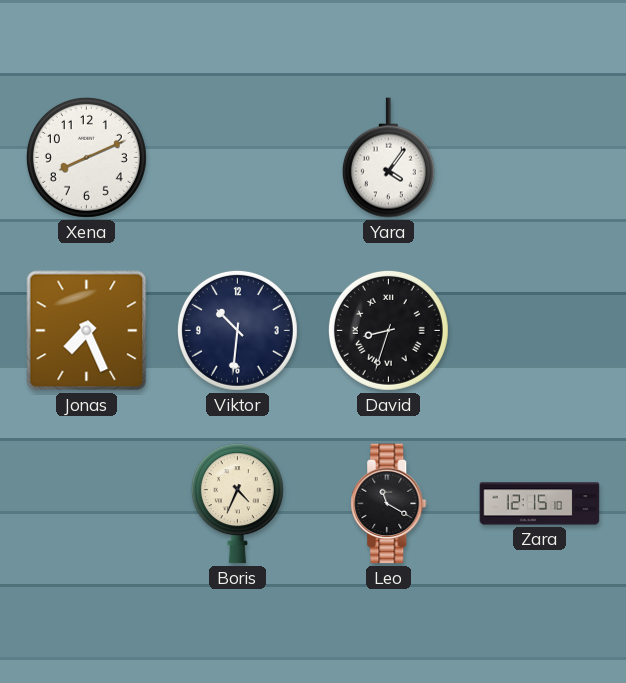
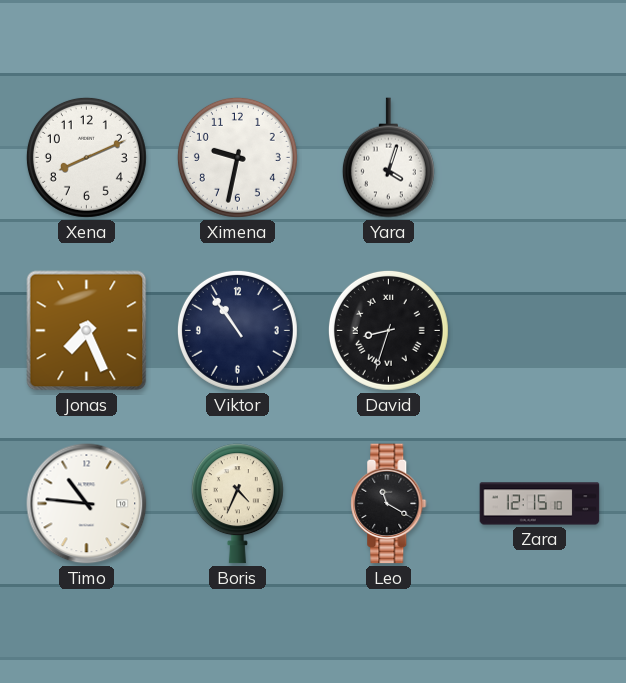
Ximena: none -> 9:32
Yara: 4:06 -> 4:03
Viktor: 10:31 -> 10:54
Timo: none -> 10:46
